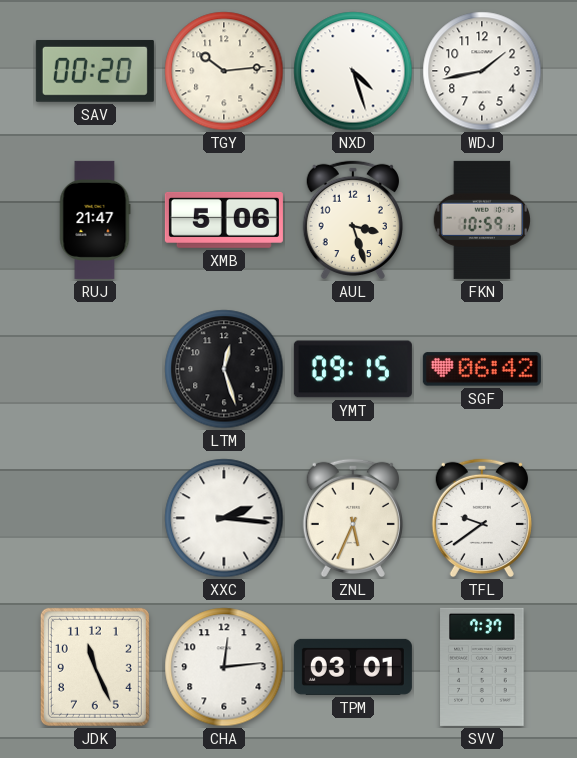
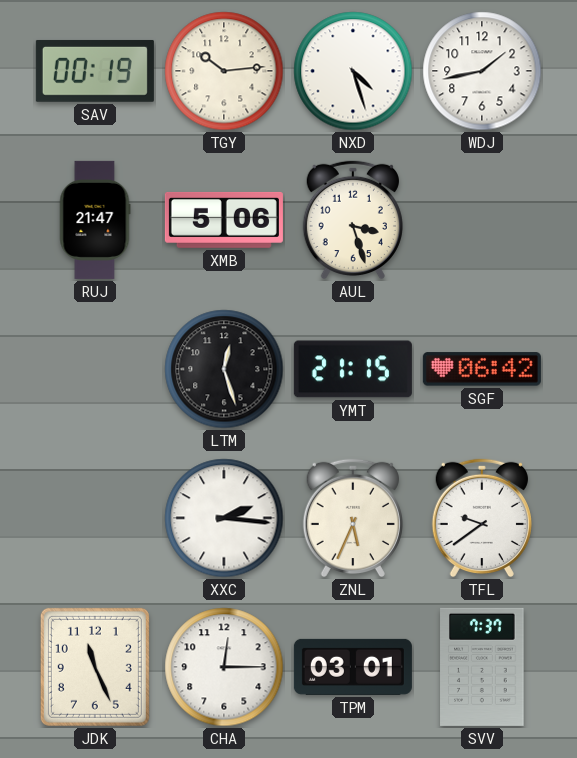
SAV: 00:20 -> 00:19
FKN: 10:59 -> none
YMT: 09:15 -> 21:15
CHA: 12:14 -> 12:15
